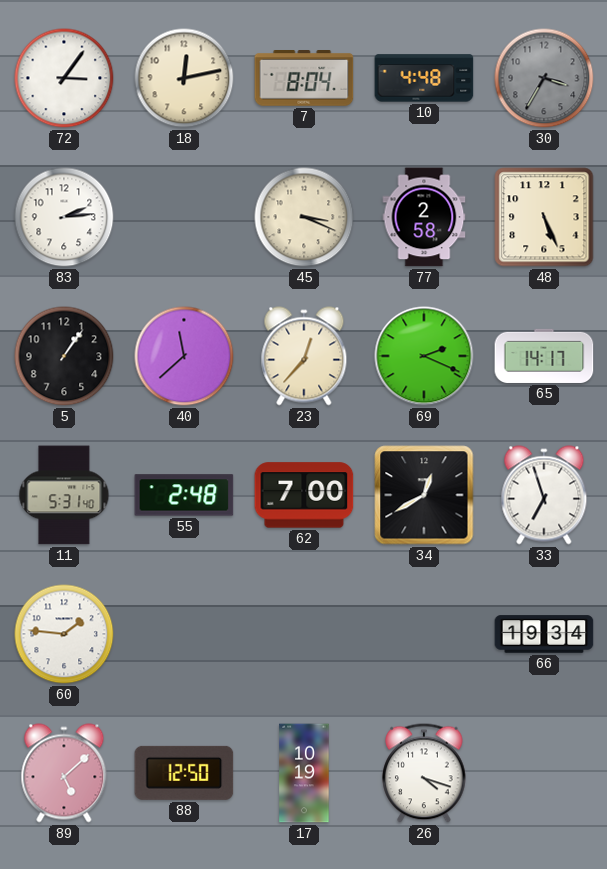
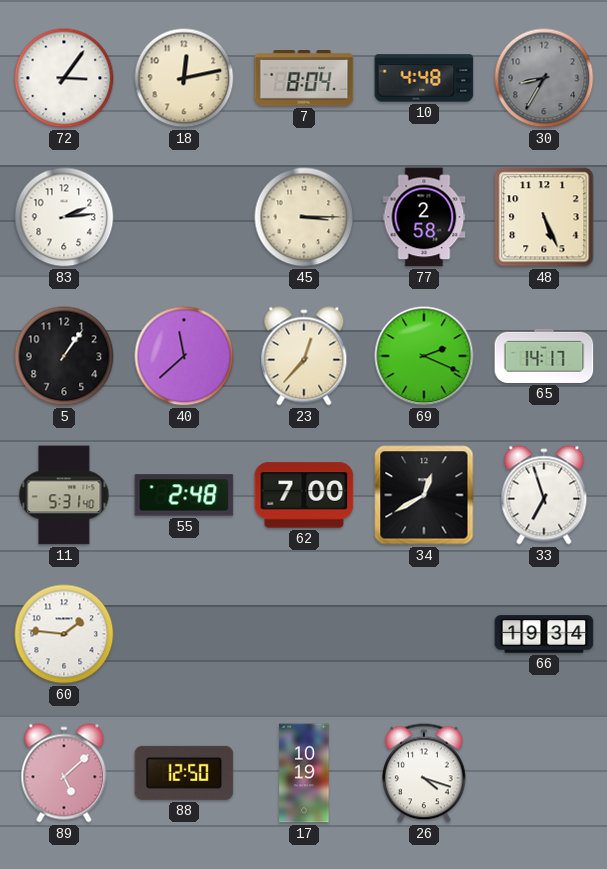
30: 3:35 -> 8:35
45: 3:19 -> 3:15
